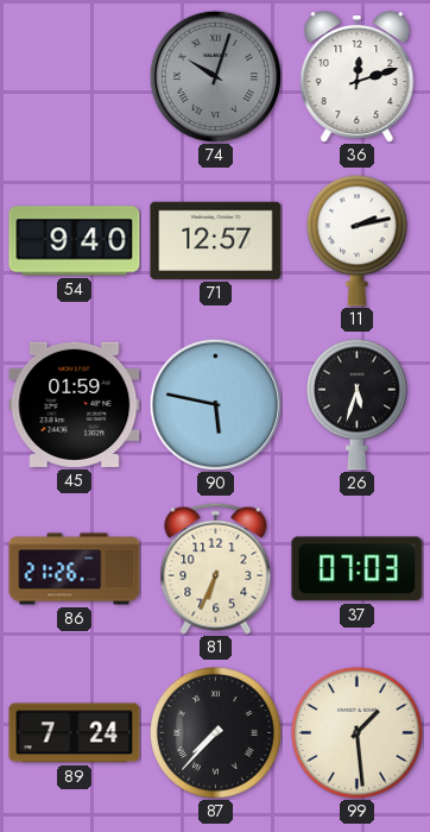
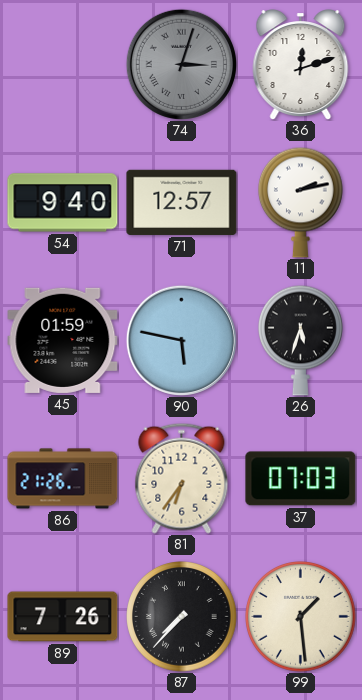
74: 10:03 -> 3:03
81: 6:34 -> 6:36
89: 7:24 -> 7:26
